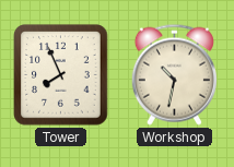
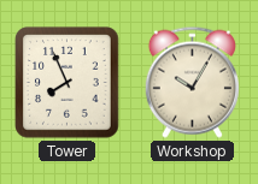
Workshop: 10:32 -> 10:05
